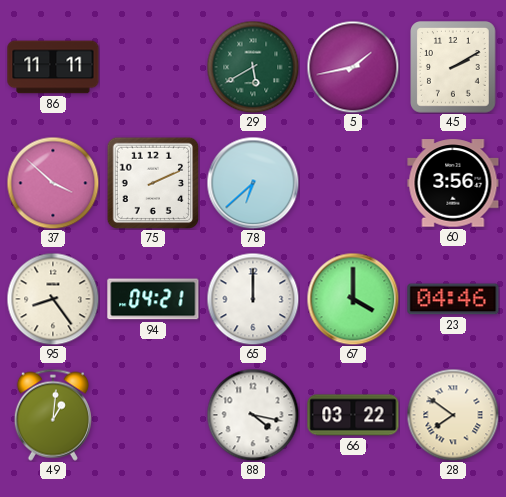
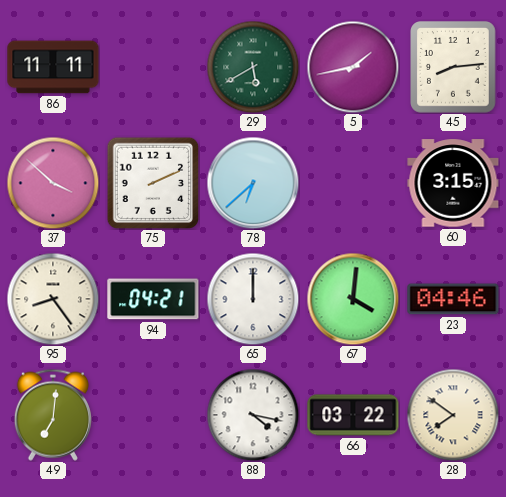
45: 2:10 -> 8:14
60: 3:56 -> 3:15
67: 4:00 -> 4:01
49: 1:01 -> 7:01
